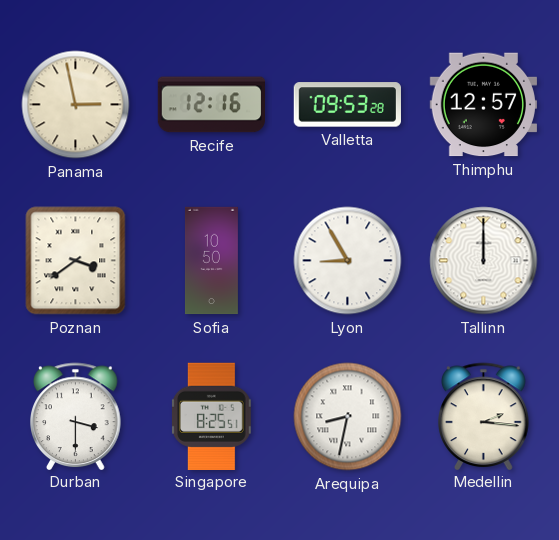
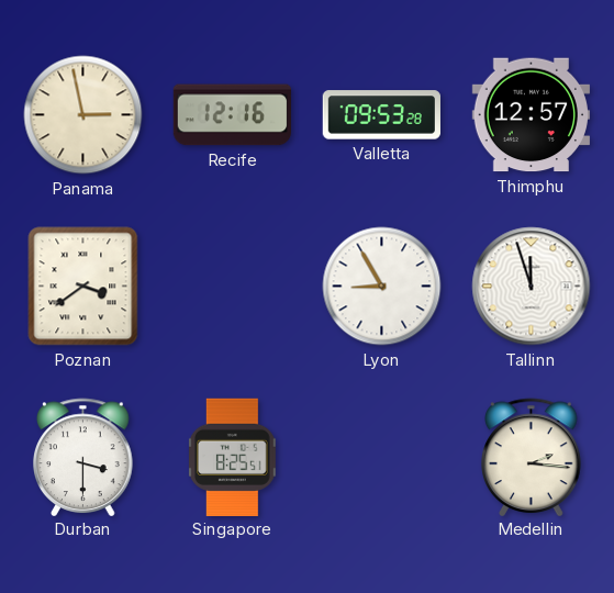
Sofia: 10:50 -> none
Tallinn: 12:00 -> 11:57
Arequipa: 8:32 -> none
